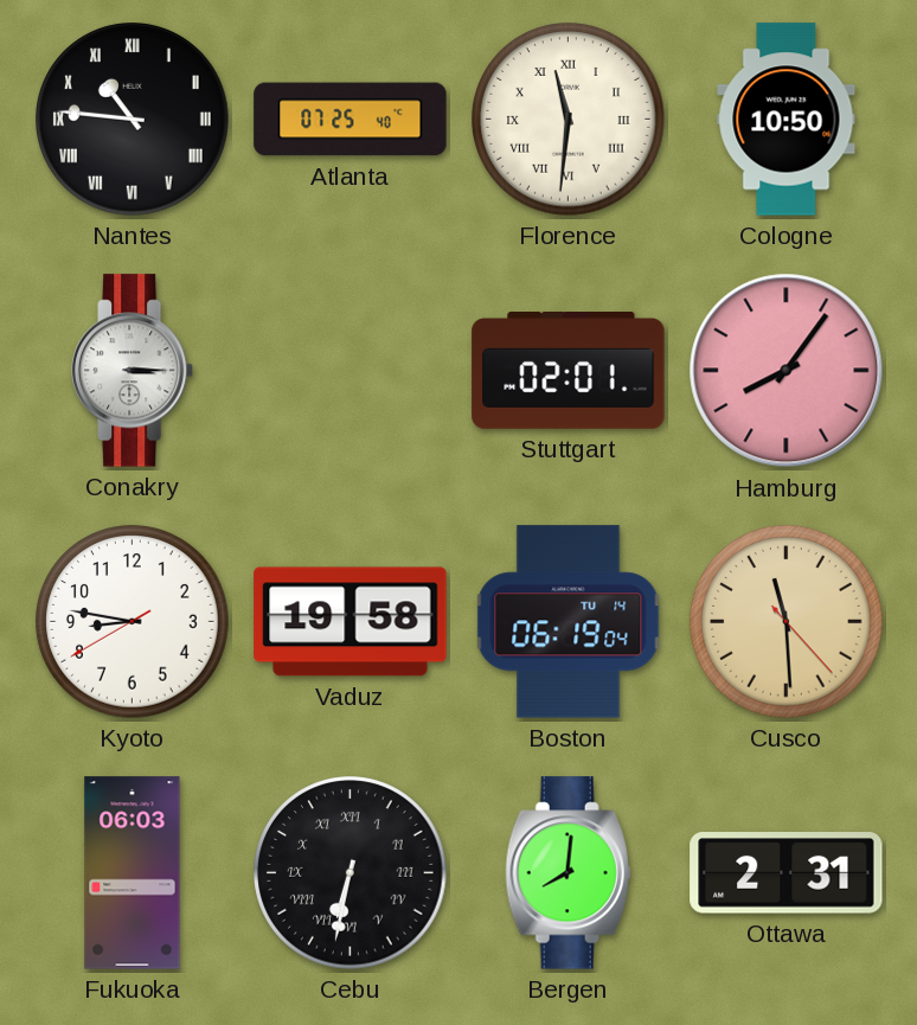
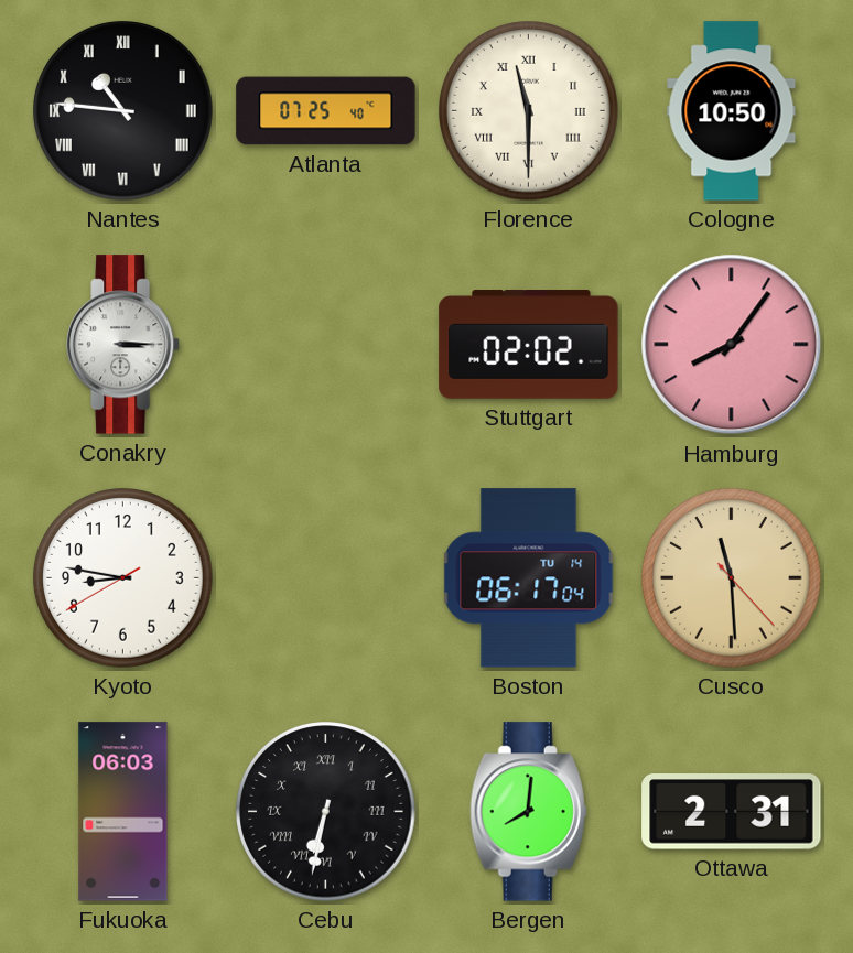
Florence: 11:31 -> 11:30
Stuttgart: 02:01 -> 02:02
Vaduz: 19:58 -> none
Boston: 06:19 -> 06:17
